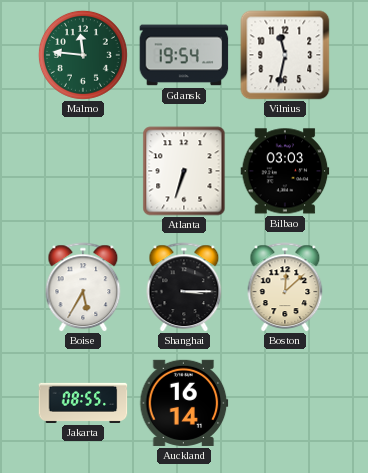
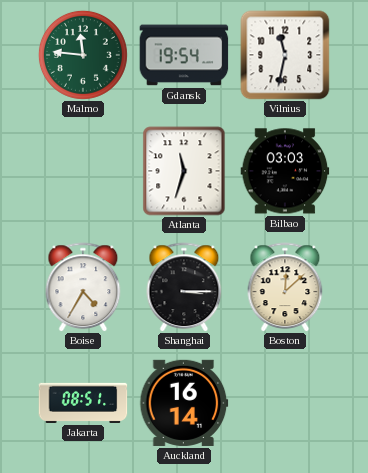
Atlanta: 6:33 -> 11:33
Boise: 5:35 -> 4:35
Jakarta: 08:55 -> 08:51
